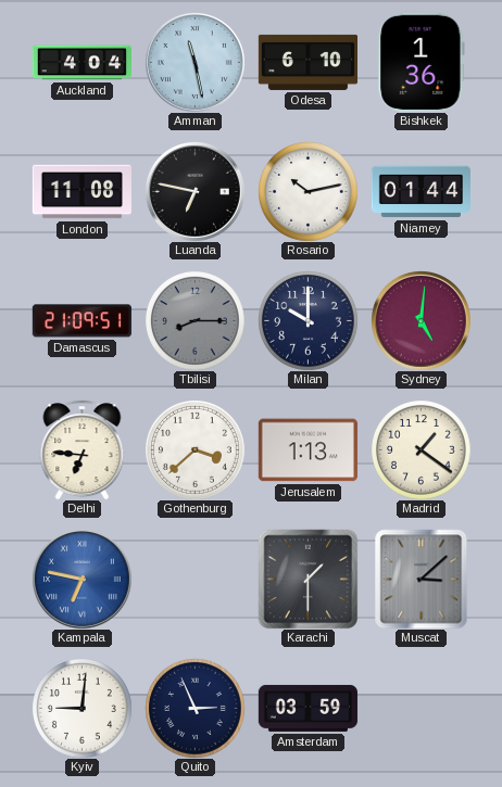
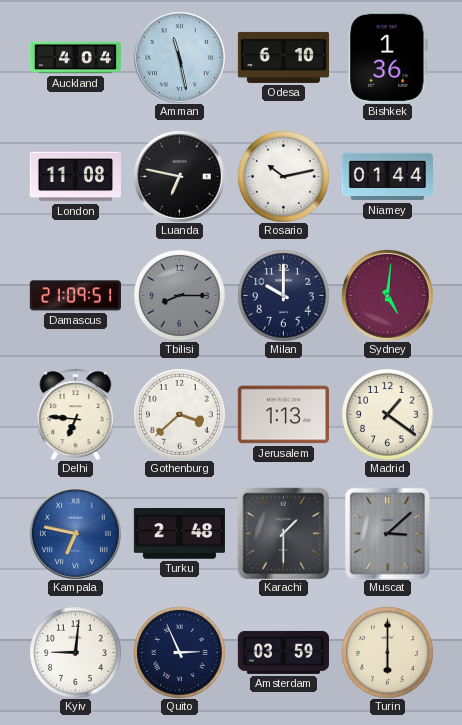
Turku: none -> 2:48
Turin: none -> 6:00
